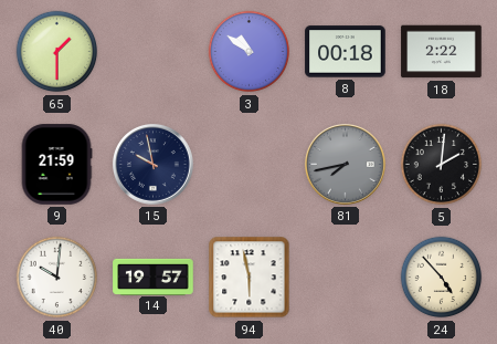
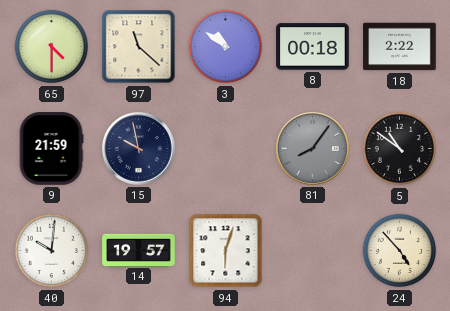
65: 1:30 -> 4:30
97: none -> 11:22
81: 7:43 -> 8:06
5: 2:01 -> 10:51
94: 5:58 -> 6:03
